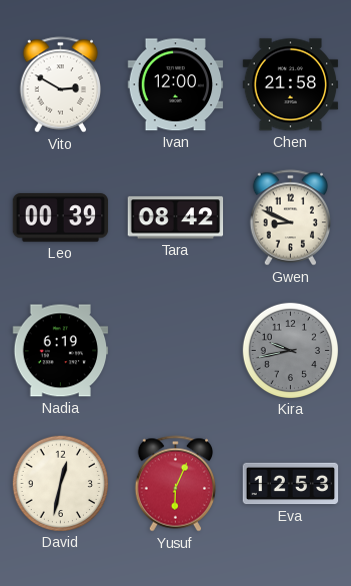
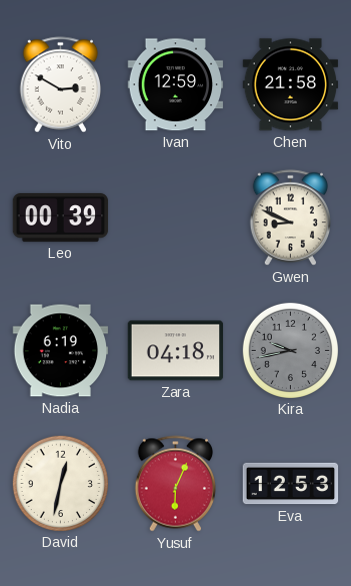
Ivan: 12:00 -> 12:59
Tara: 08:42 -> none
Zara: none -> 04:18
